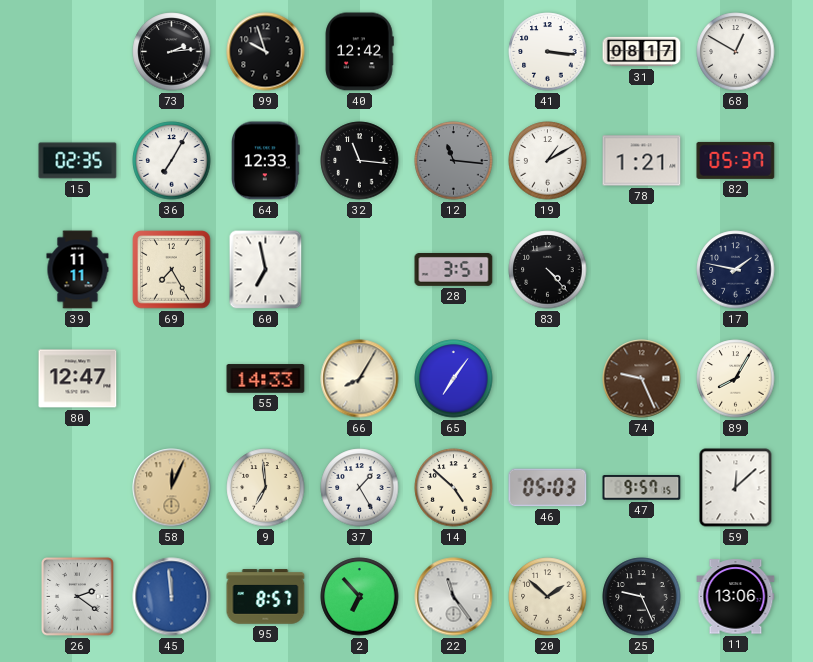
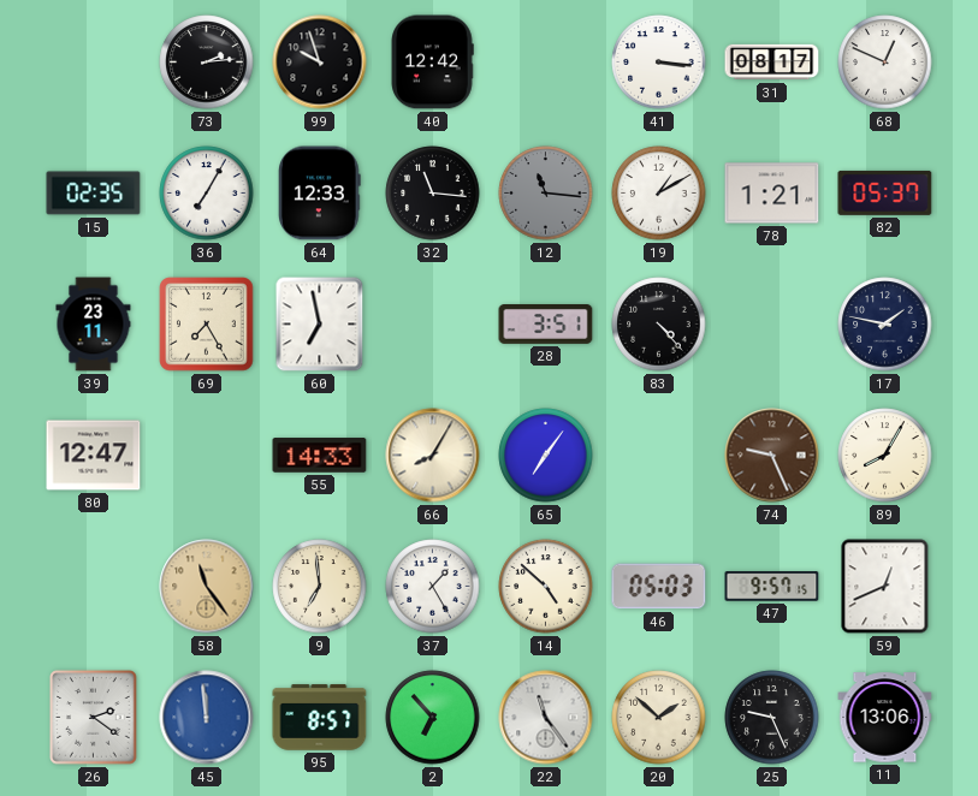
68: 12:50 -> 12:49
39: 11:11 -> 23:11
58: 12:04 -> 11:24
59: 12:08 -> 12:41
